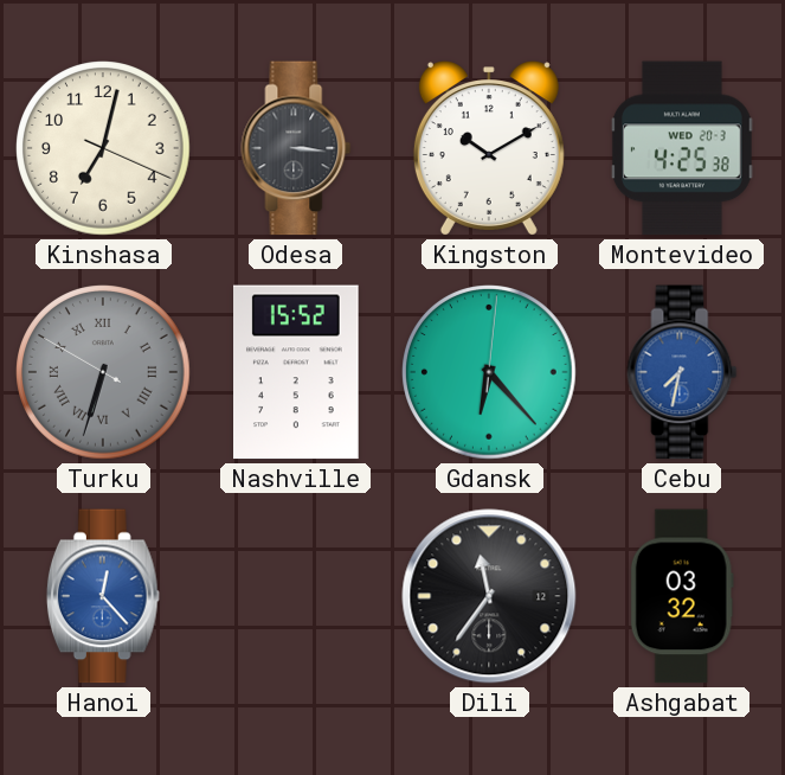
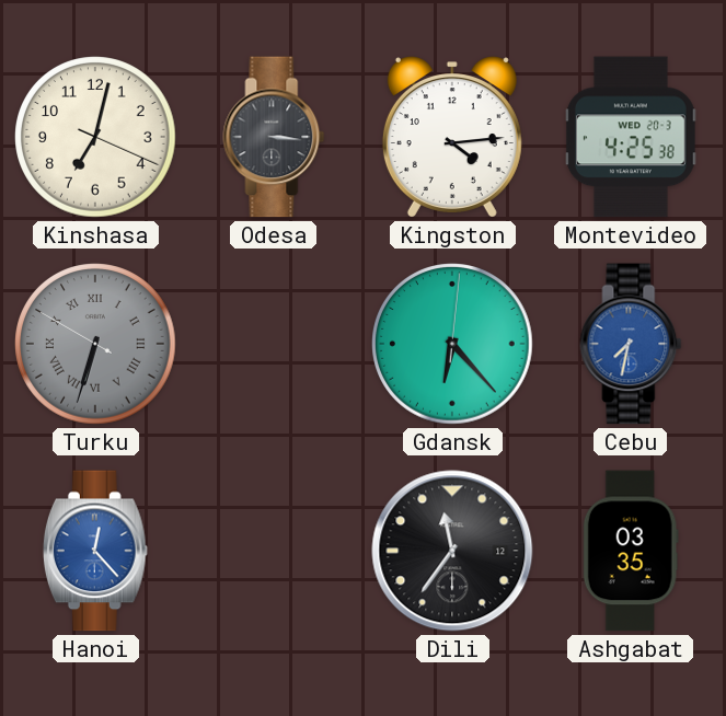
Kingston: 10:10 -> 4:14
Nashville: 15:52 -> none
Ashgabat: 03:32 -> 03:35
